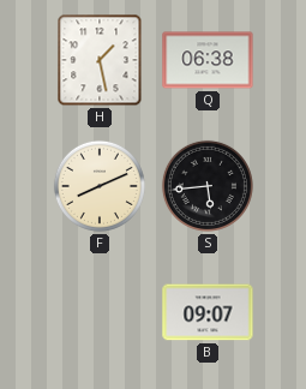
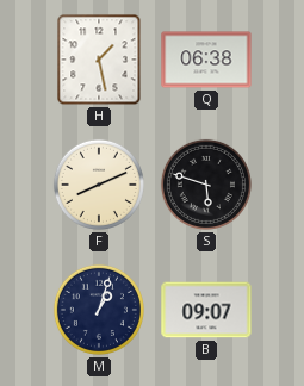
S: 5:44 -> 5:48
M: none -> 1:03
